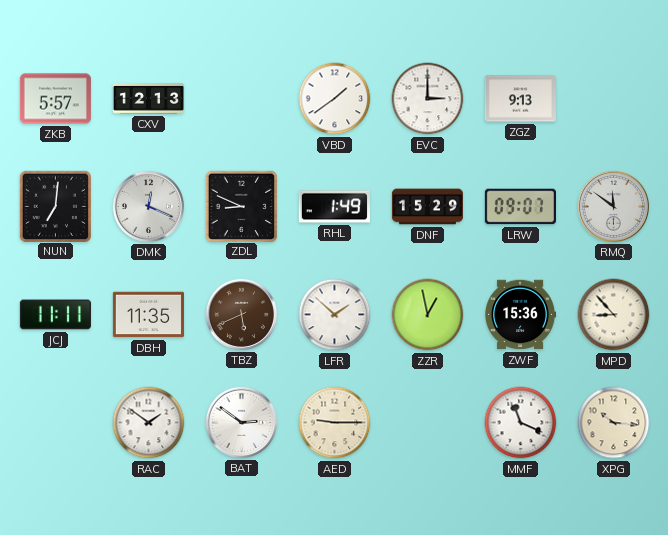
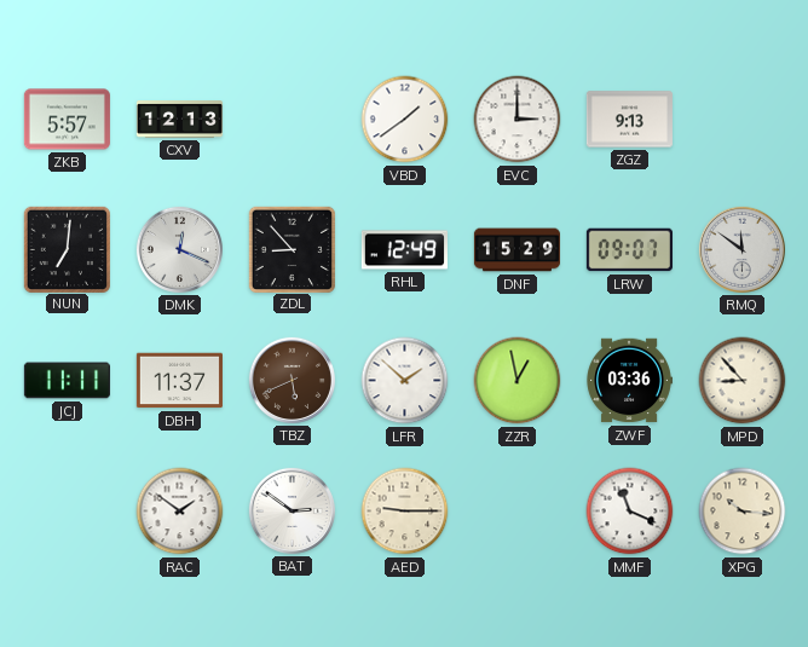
ZDL: 8:49 -> 8:53
RHL: 1:49 -> 12:49
DBH: 11:35 -> 11:37
ZWF: 15:36 -> 03:36
